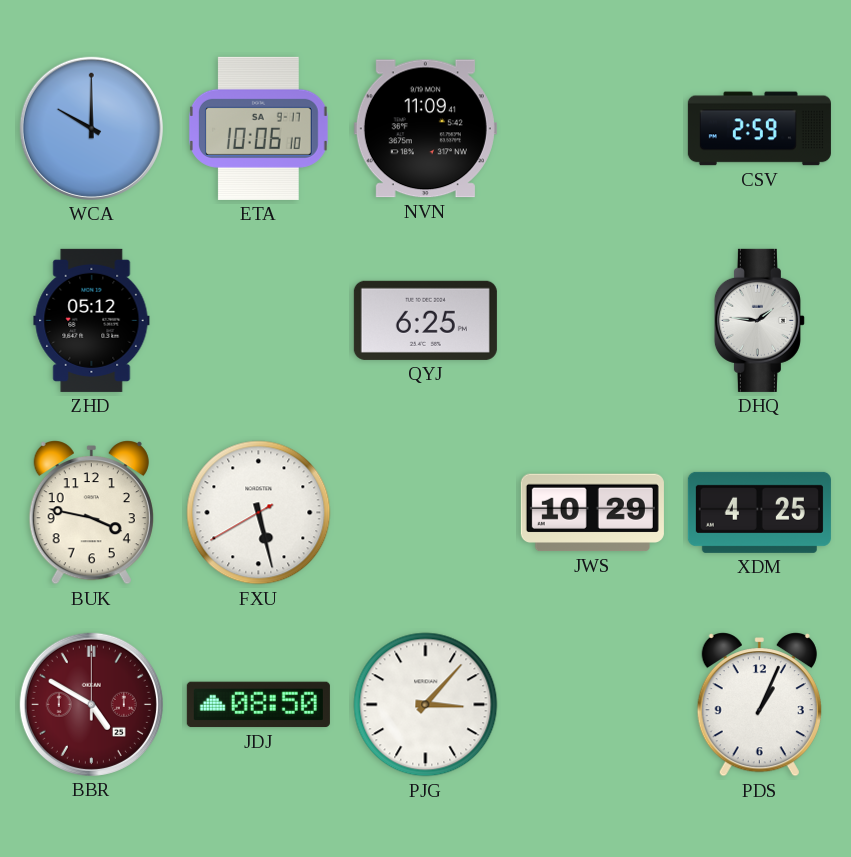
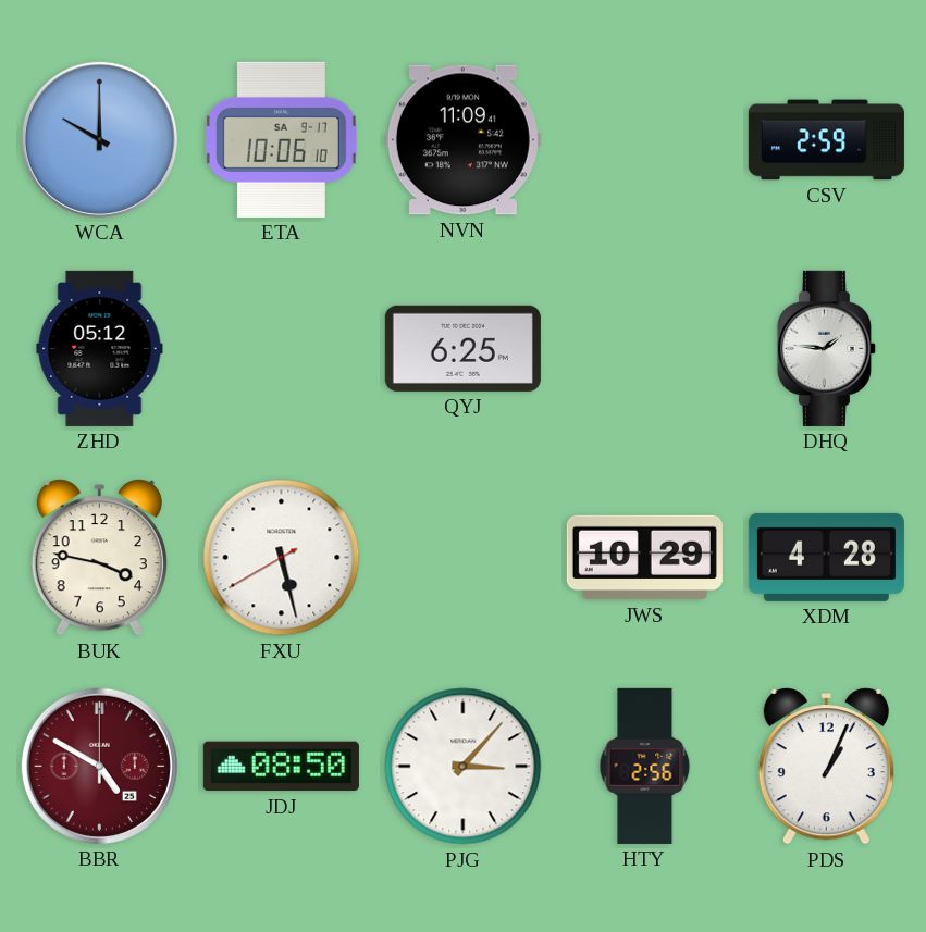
XDM: 4:25 -> 4:28
HTY: none -> 2:56
